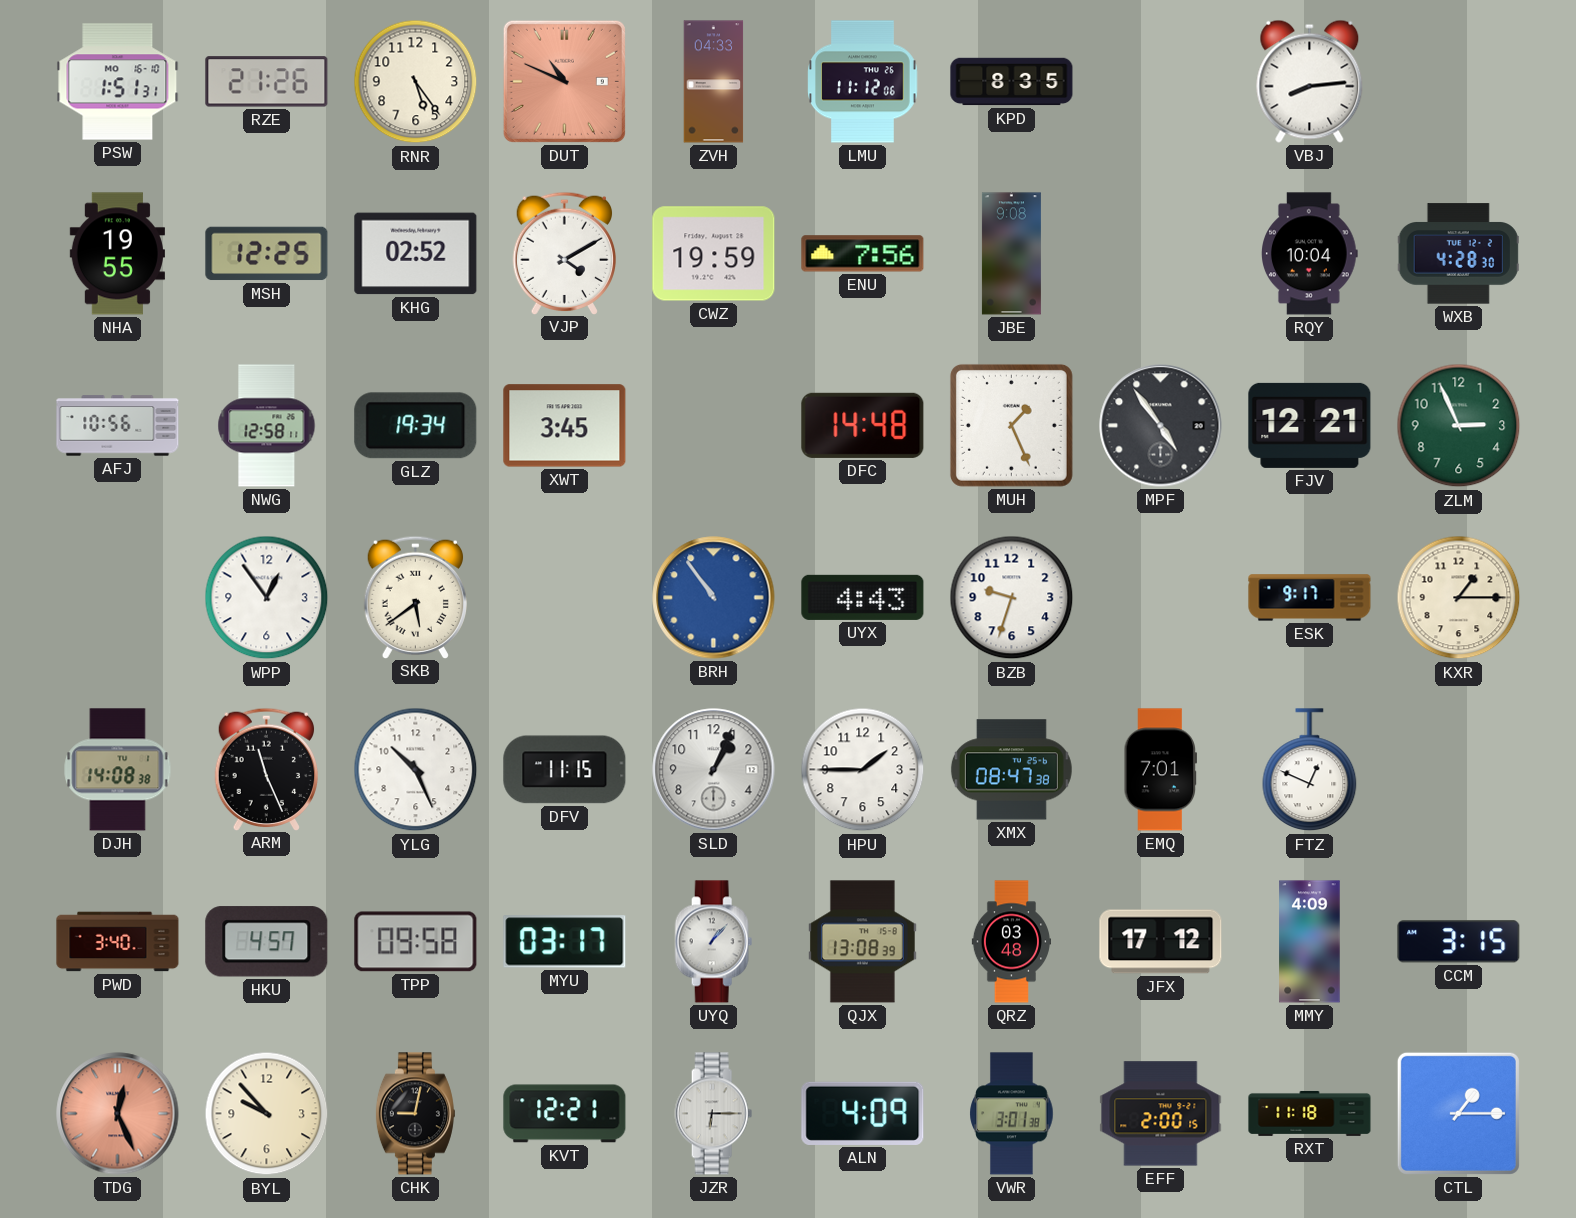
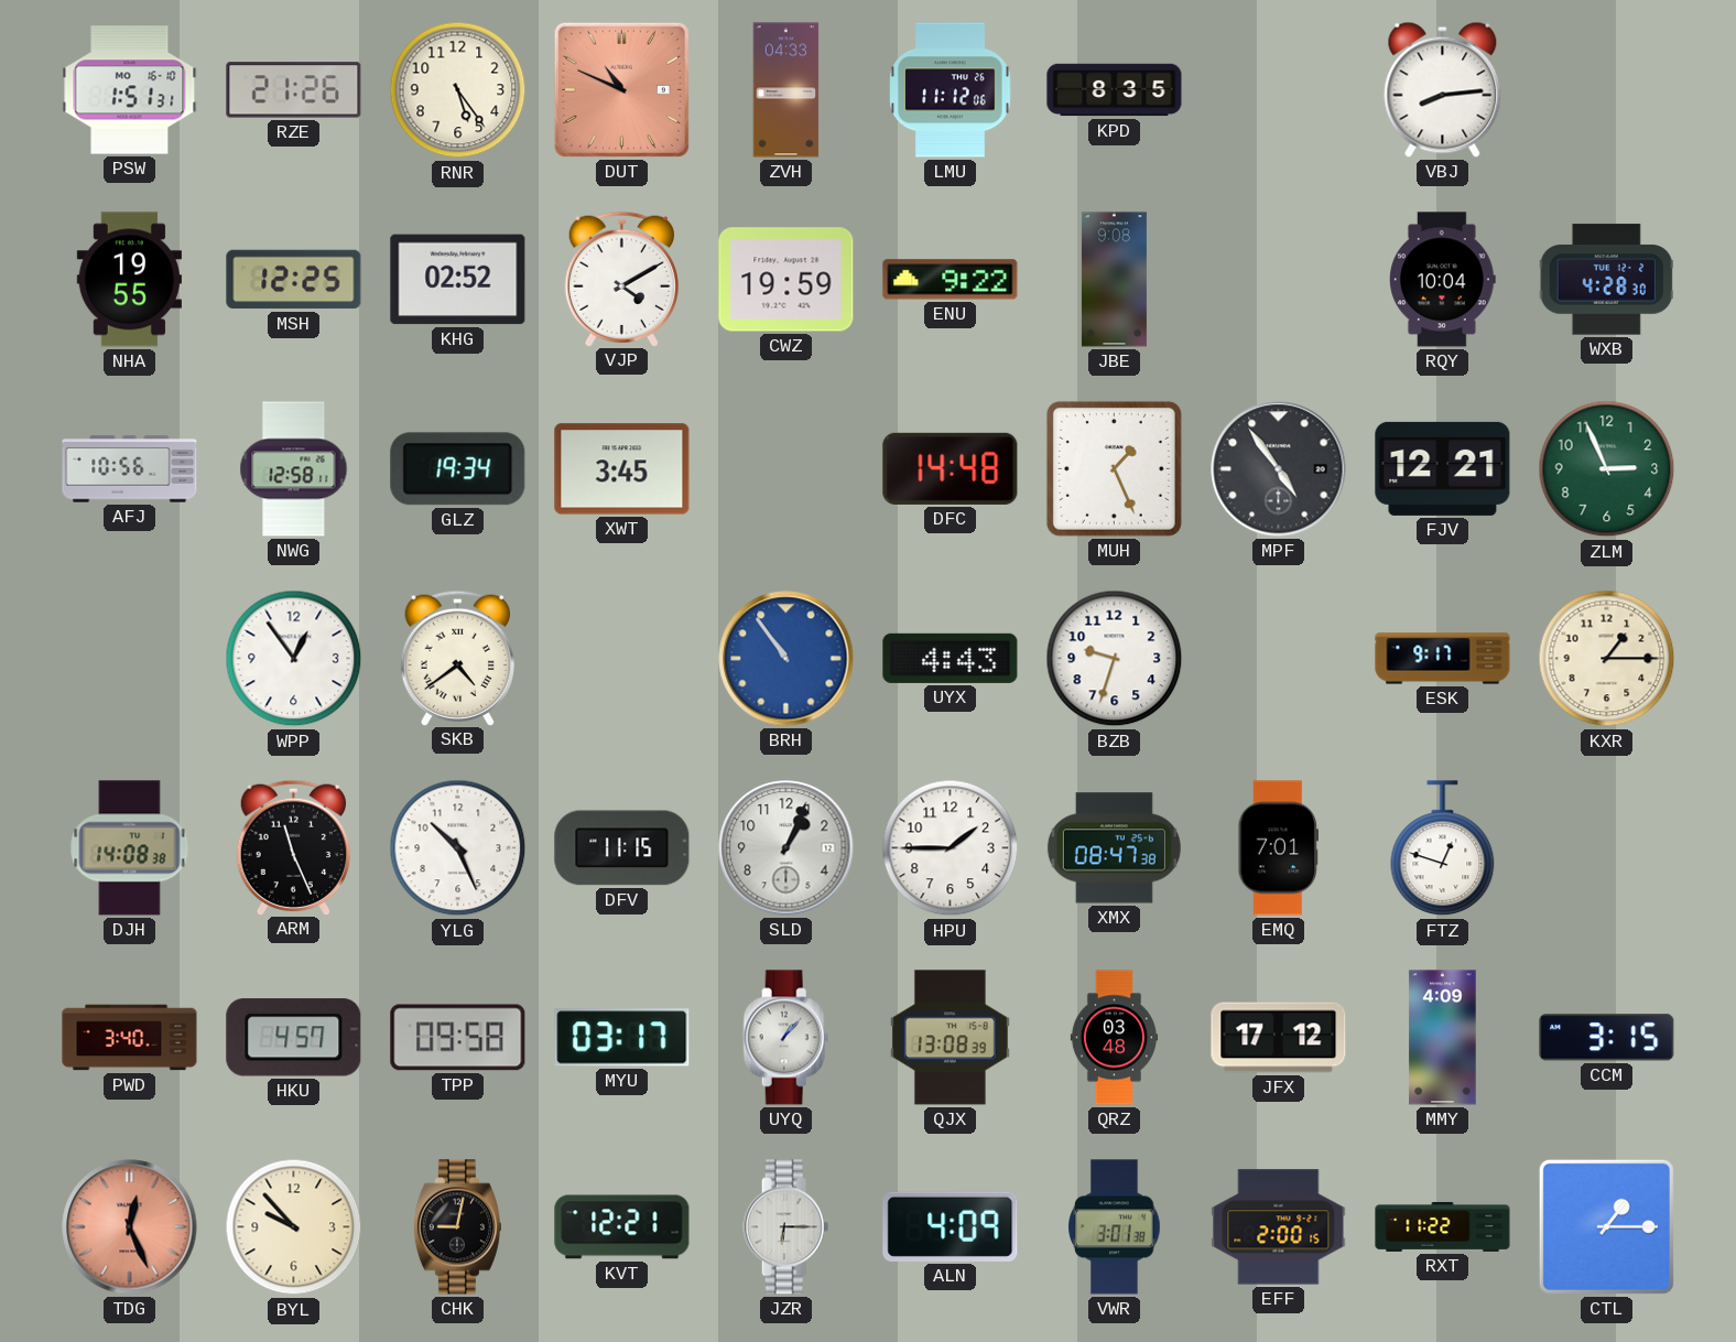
ENU: 7:56 -> 9:22
SKB: 5:39 -> 4:39
FTZ: 12:49 -> 12:48
RXT: 11:18 -> 11:22
